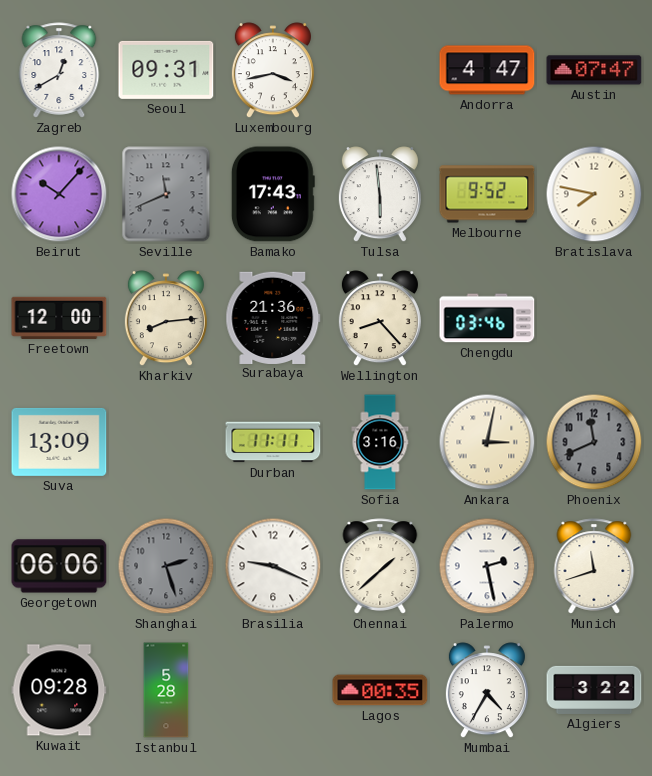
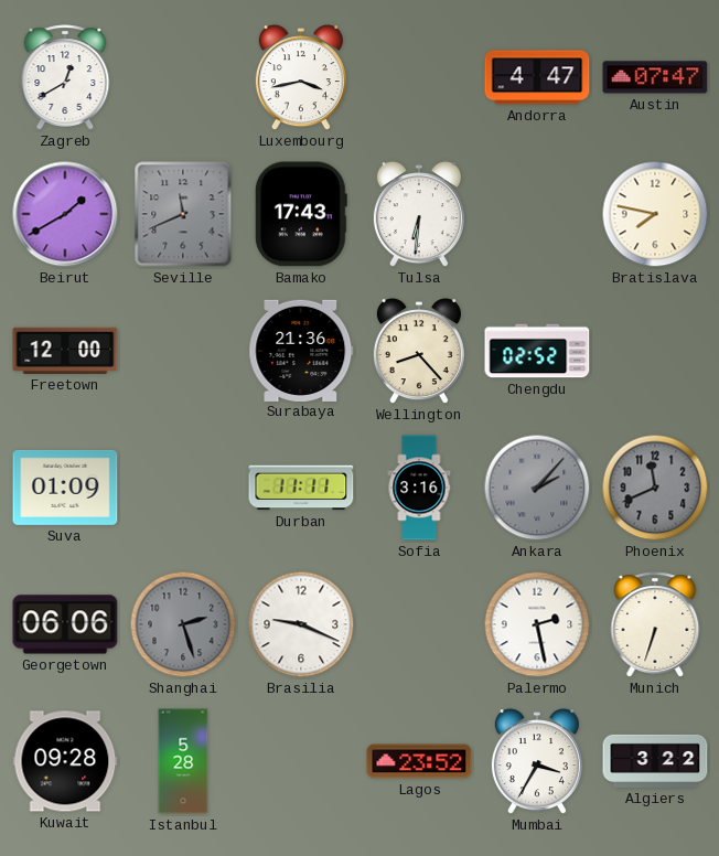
Seoul: 09:31 -> none
Beirut: 10:07 -> 1:40
Tulsa: 5:59 -> 6:31
Melbourne: 9:52 -> none
Kharkiv: 8:14 -> none
Chengdu: 03:46 -> 02:52
Suva: 13:09 -> 01:09
Ankara: 3:02 -> 2:07
Ankara dial: cream -> grey
Chennai: 1:38 -> none
Munich: 11:42 -> 6:33
Lagos: 00:35 -> 23:52
Mumbai: 4:35 -> 3:35
